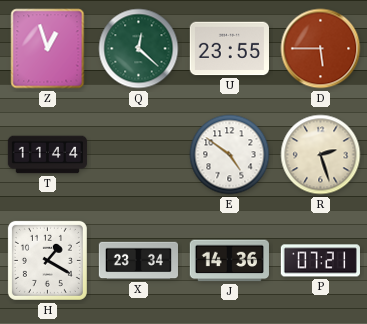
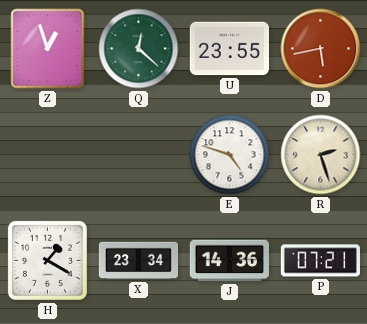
D: 5:45 -> 5:43
T: 11:44 -> none
E: 4:51 -> 4:48
